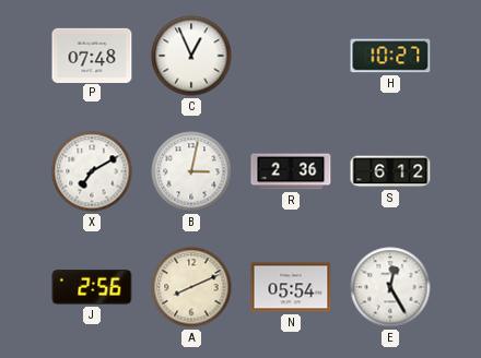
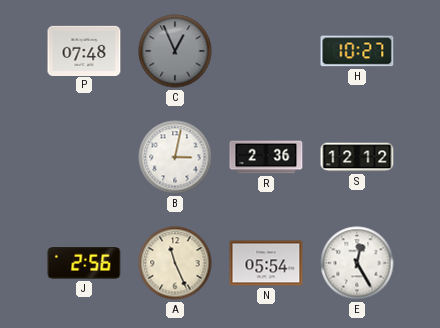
C dial: white -> grey
X: 7:10 -> none
S: 6:12 -> 12:12
A: 8:11 -> 11:26
